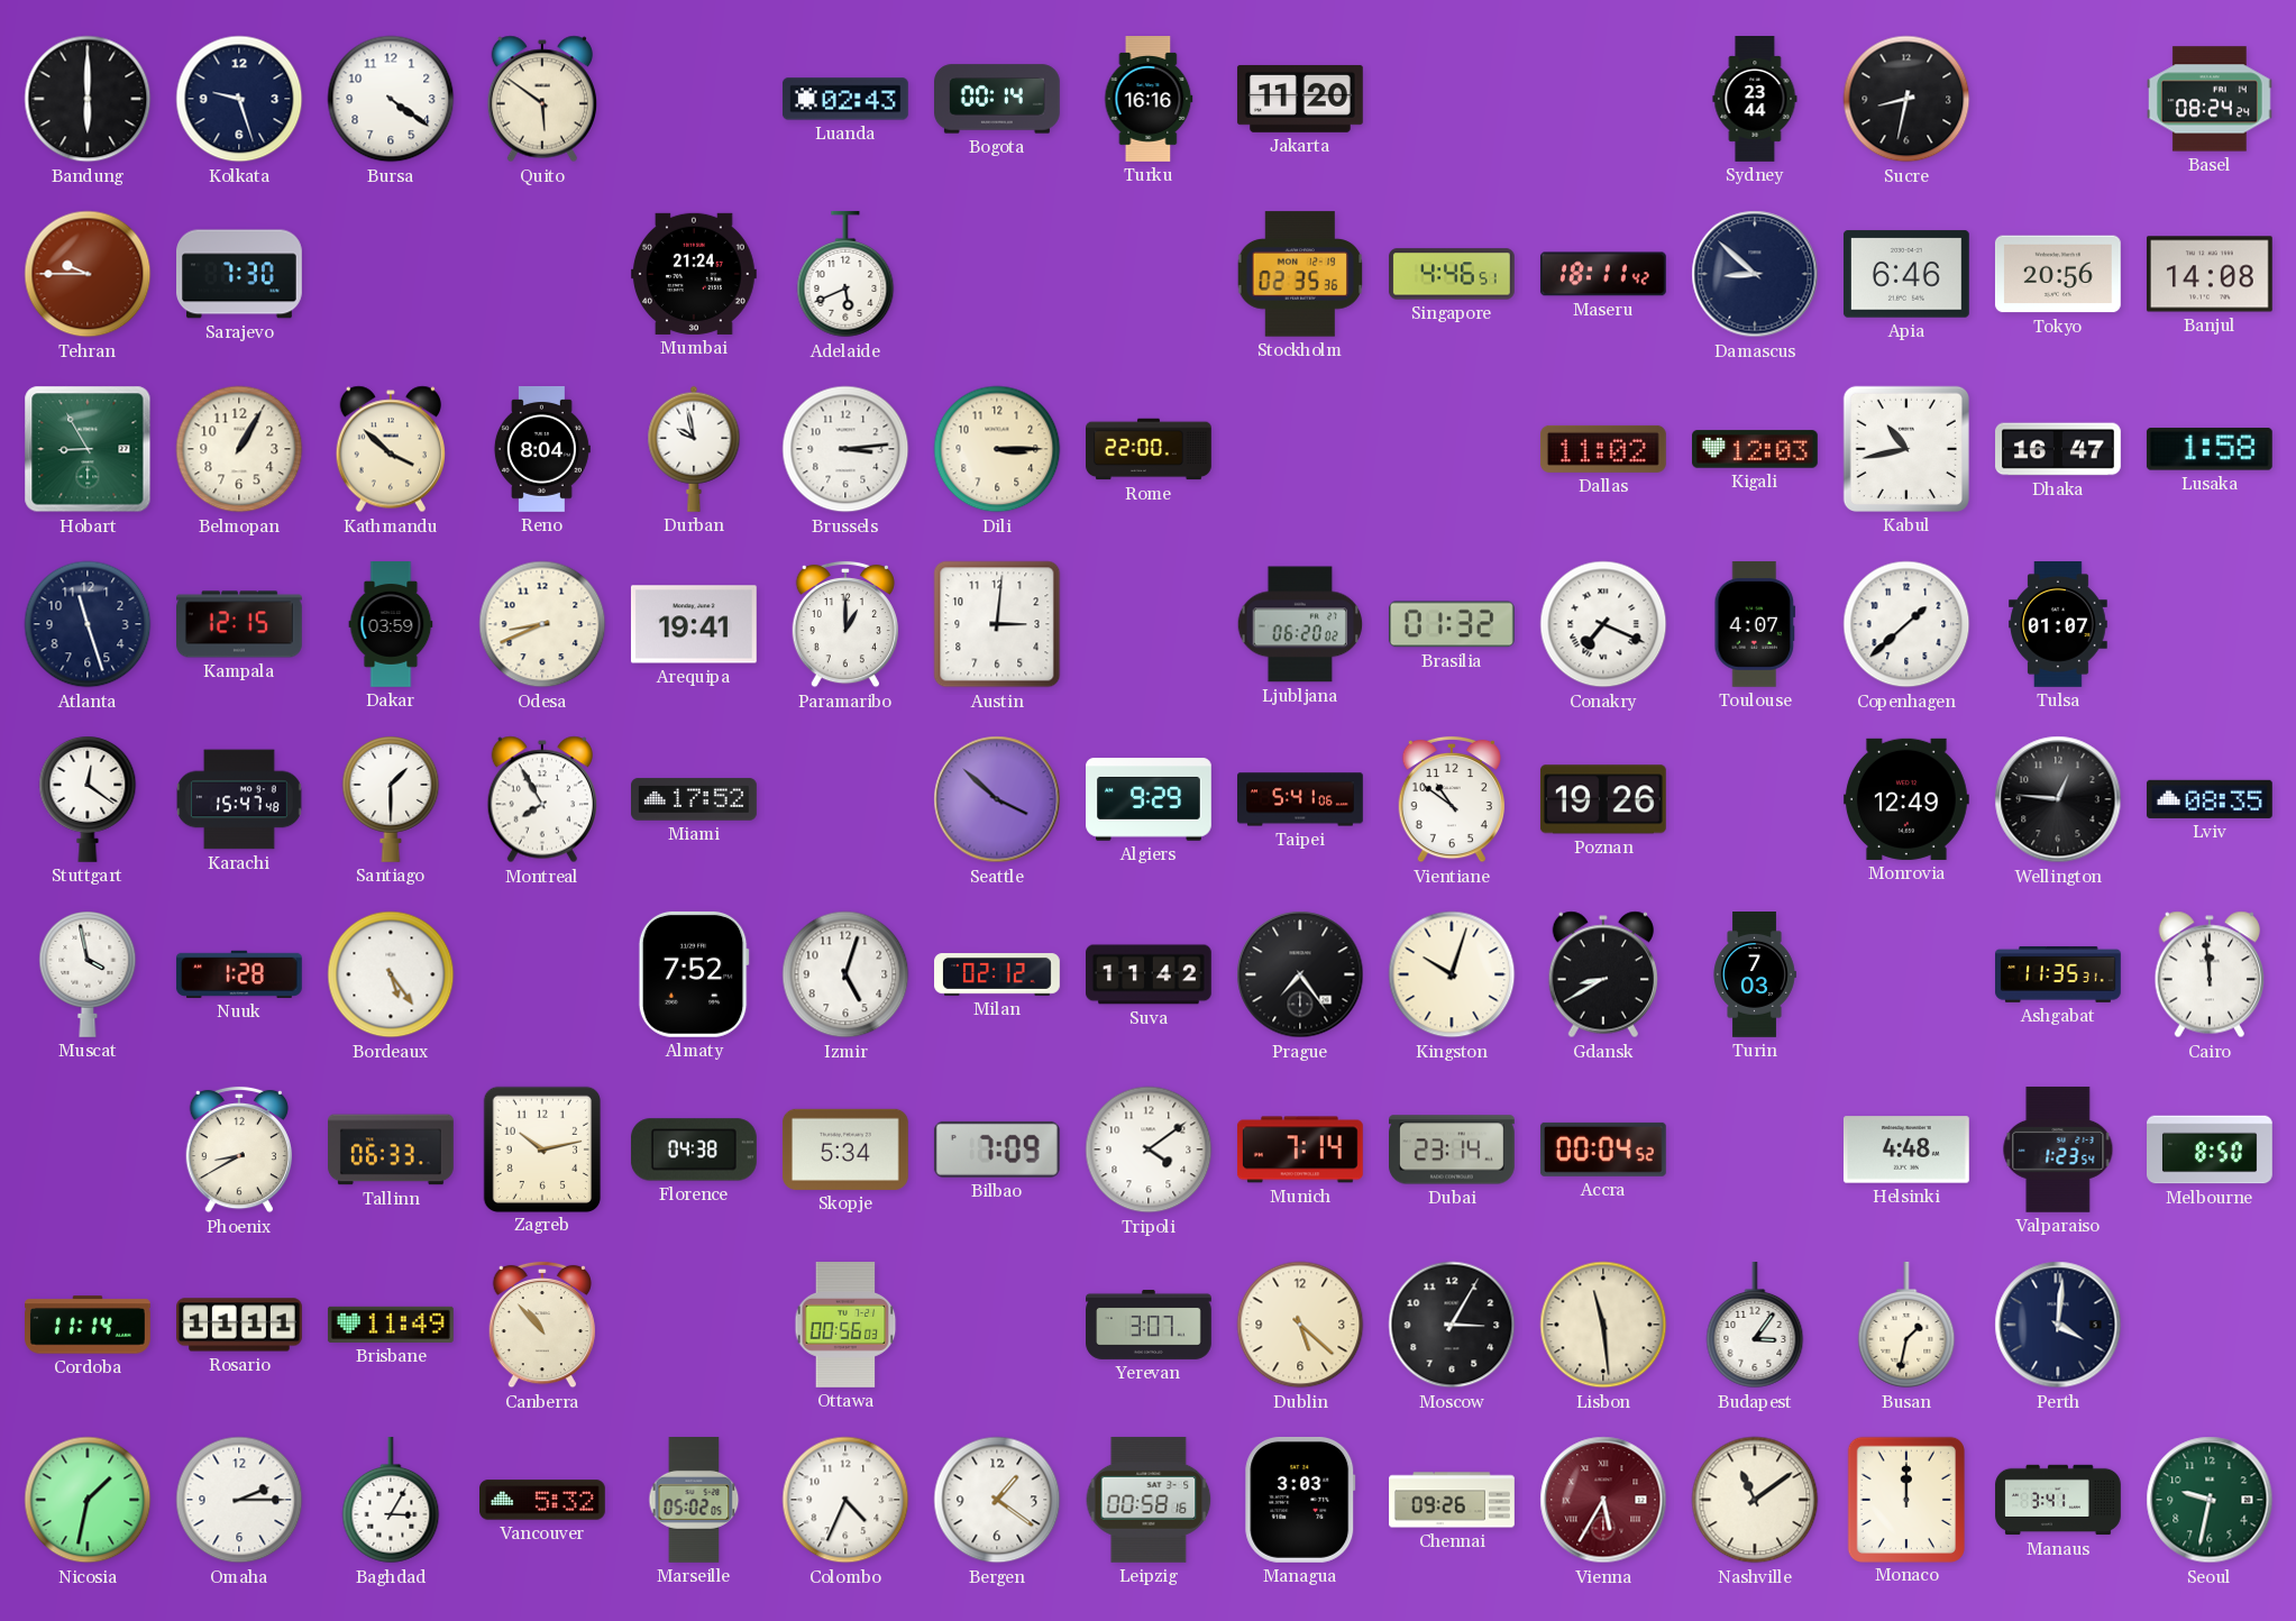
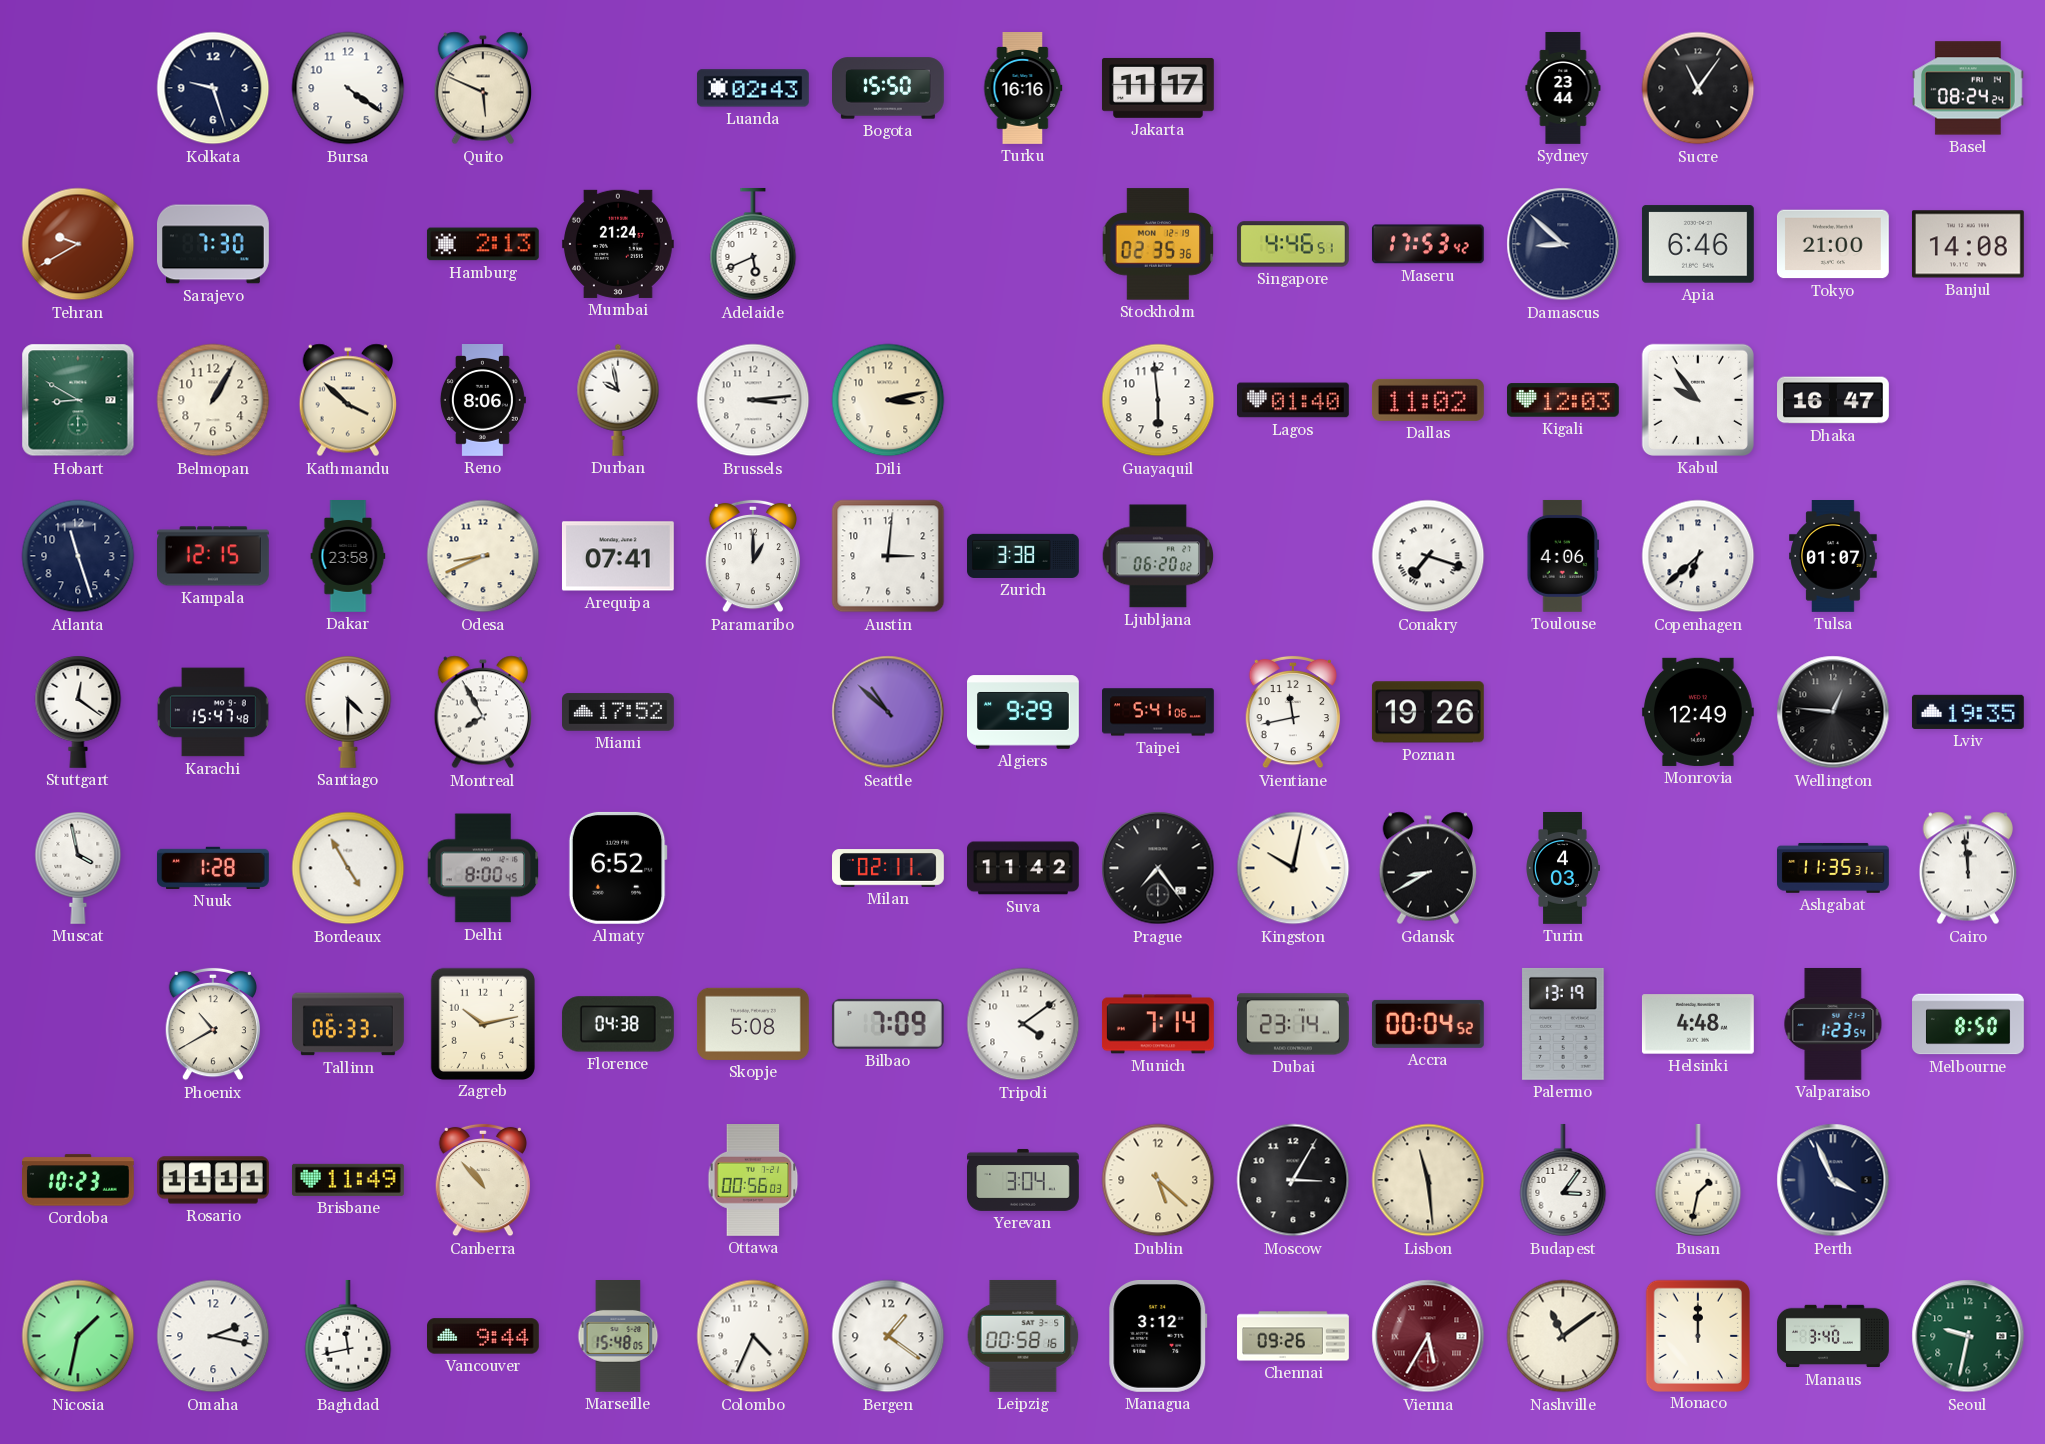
Bandung: 6:00 -> none
Quito: 5:51 -> 5:49
Bogota: 00:14 -> 15:50
Jakarta: 11:20 -> 11:17
Sucre: 8:32 -> 11:06
Tehran: 9:45 -> 9:40
Hamburg: none -> 2:13
Maseru: 18:11 -> 17:53
Tokyo: 20:56 -> 21:00
Hobart: 8:55 -> 8:50
Reno: 8:04 -> 8:06
Dili: 3:15 -> 3:13
Rome: 22:00 -> none
Guayaquil: none -> 5:59
Lagos: none -> 01:40
Kabul: 10:43 -> 9:54
Lusaka: 1:58 -> none
Dakar: 03:59 -> 23:58
Arequipa: 19:41 -> 07:41
Zurich: none -> 3:38
Brasilia: 01:32 -> none
Conakry: 7:19 -> 7:18
Toulouse: 4:07 -> 4:06
Copenhagen: 1:38 -> 6:38
Santiago: 1:30 -> 4:30
Seattle: 3:52 -> 10:52
Vientiane: 10:51 -> 11:43
Lviv: 08:35 -> 19:35
Bordeaux: 5:24 -> 4:55
Delhi: none -> 8:00
Almaty: 7:52 -> 6:52
Izmir: 5:03 -> none
Milan: 02:12 -> 02:11
Kingston: 10:03 -> 10:02
Turin: 7:03 -> 4:03
Phoenix: 8:40 -> 10:40
Skopje: 5:34 -> 5:08
Palermo: none -> 13:19
Cordoba: 11:14 -> 10:23
Yerevan: 3:07 -> 3:04
Perth: 4:01 -> 3:56
Omaha: 2:15 -> 2:17
Baghdad: 3:05 -> 11:43
Vancouver: 5:32 -> 9:44
Marseille: 05:02 -> 15:48
Managua: 3:03 -> 3:12
Manaus: 3:41 -> 3:40
